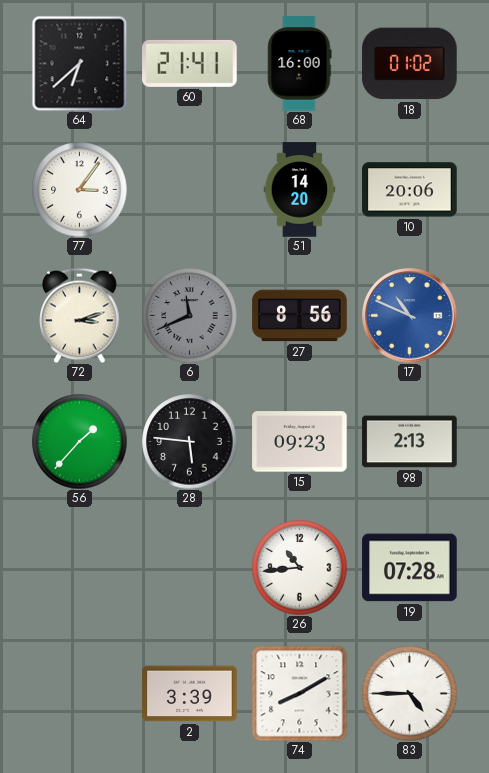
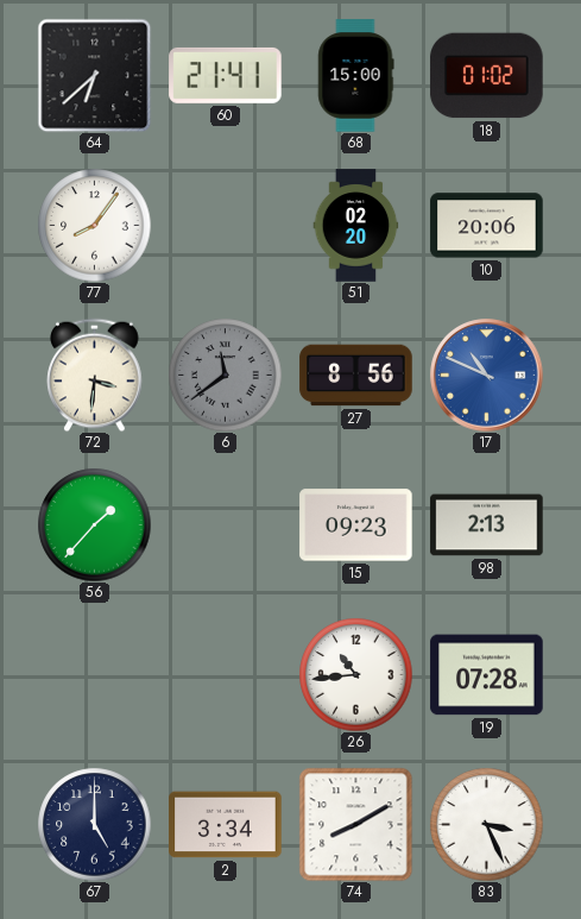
68: 16:00 -> 15:00
77: 3:06 -> 8:06
51: 14:20 -> 02:20
72: 3:12 -> 3:31
6: 11:41 -> 11:39
28: 5:46 -> none
67: none -> 5:00
2: 3:39 -> 3:34
83: 4:45 -> 3:26
